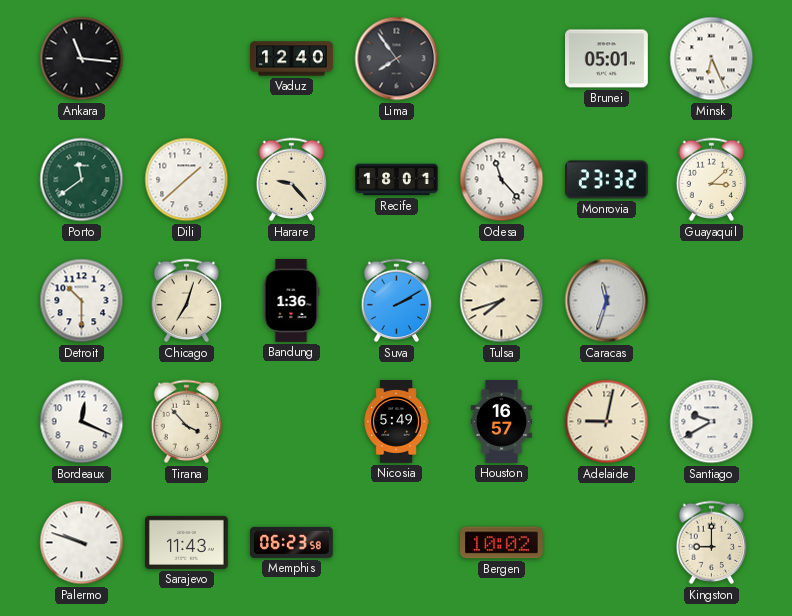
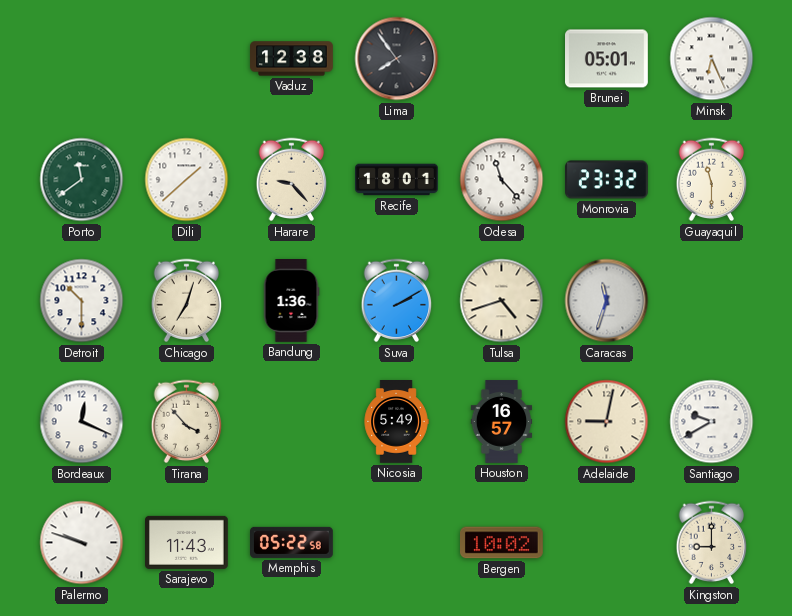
Ankara: 11:16 -> none
Vaduz: 12:40 -> 12:38
Guayaquil: 3:08 -> 11:30
Tulsa: 7:42 -> 4:42
Memphis: 06:23 -> 05:22
